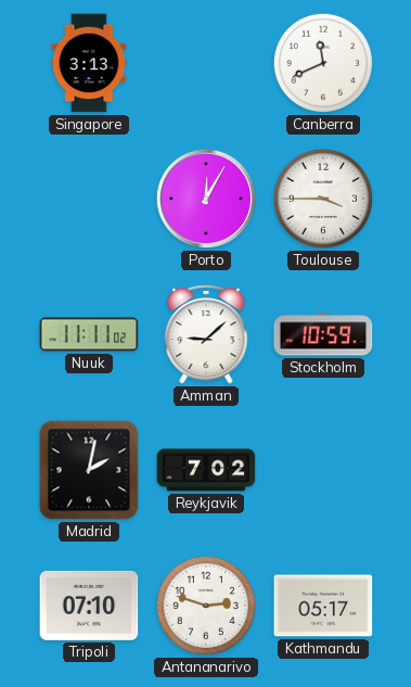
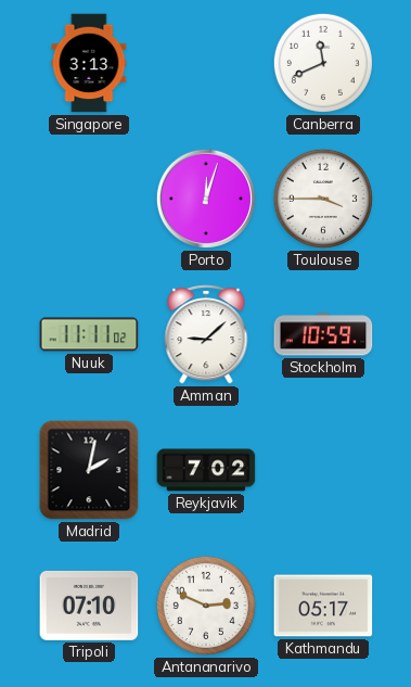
Porto: 12:05 -> 12:03
Antananarivo: 2:48 -> 2:49
